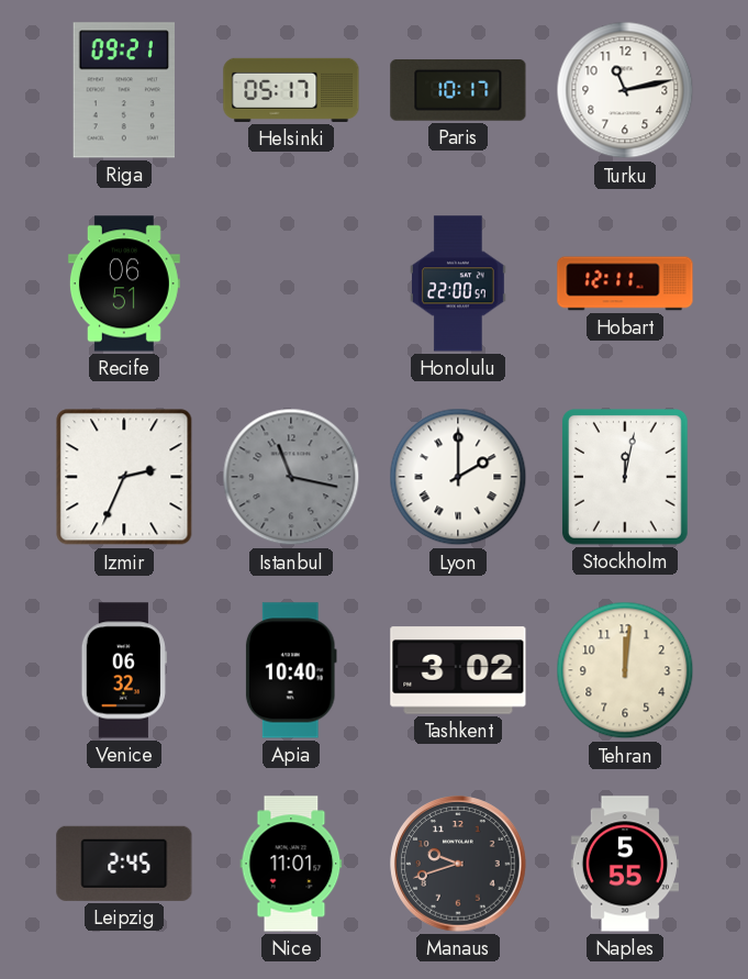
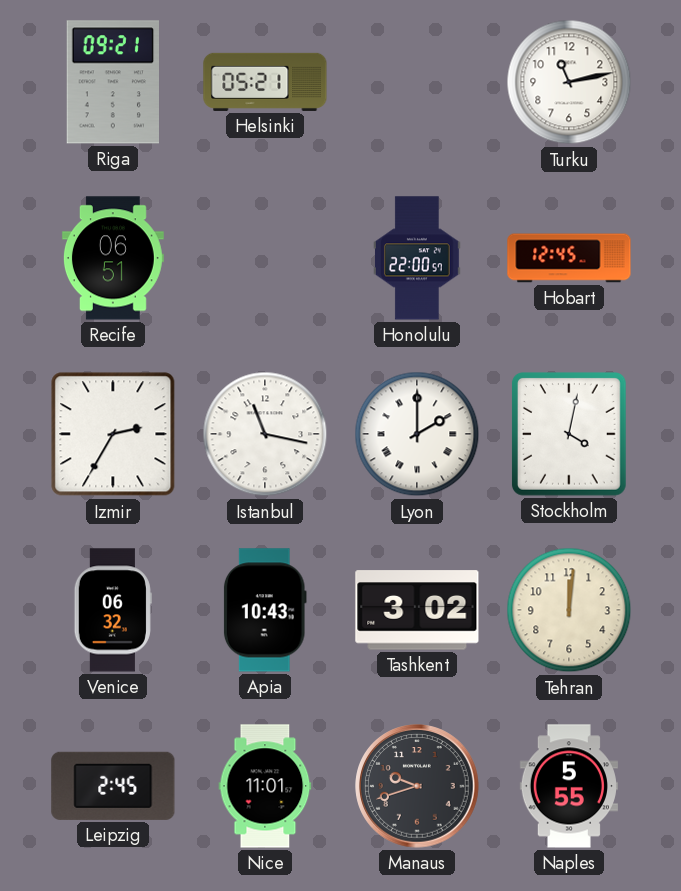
Helsinki: 05:17 -> 05:21
Paris: 10:17 -> none
Hobart: 12:11 -> 12:45
Izmir: 2:34 -> 2:35
Istanbul dial: grey -> white
Stockholm: 12:02 -> 4:02
Apia: 10:40 -> 10:43
